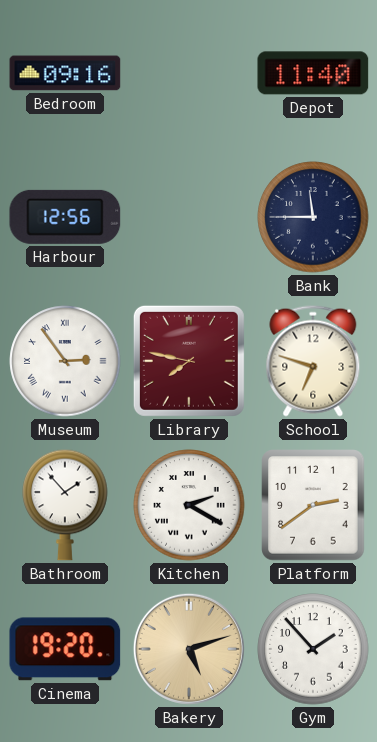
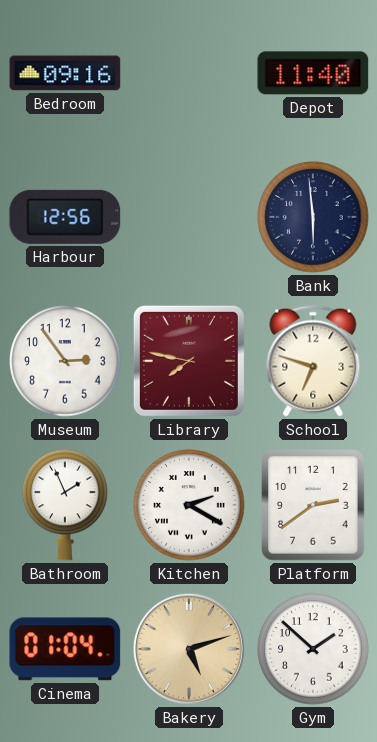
Bank: 11:45 -> 5:59
Museum numerals: Roman -> Arabic
Bathroom: 1:53 -> 1:56
Cinema: 19:20 -> 01:04
Gym: 1:53 -> 1:52
